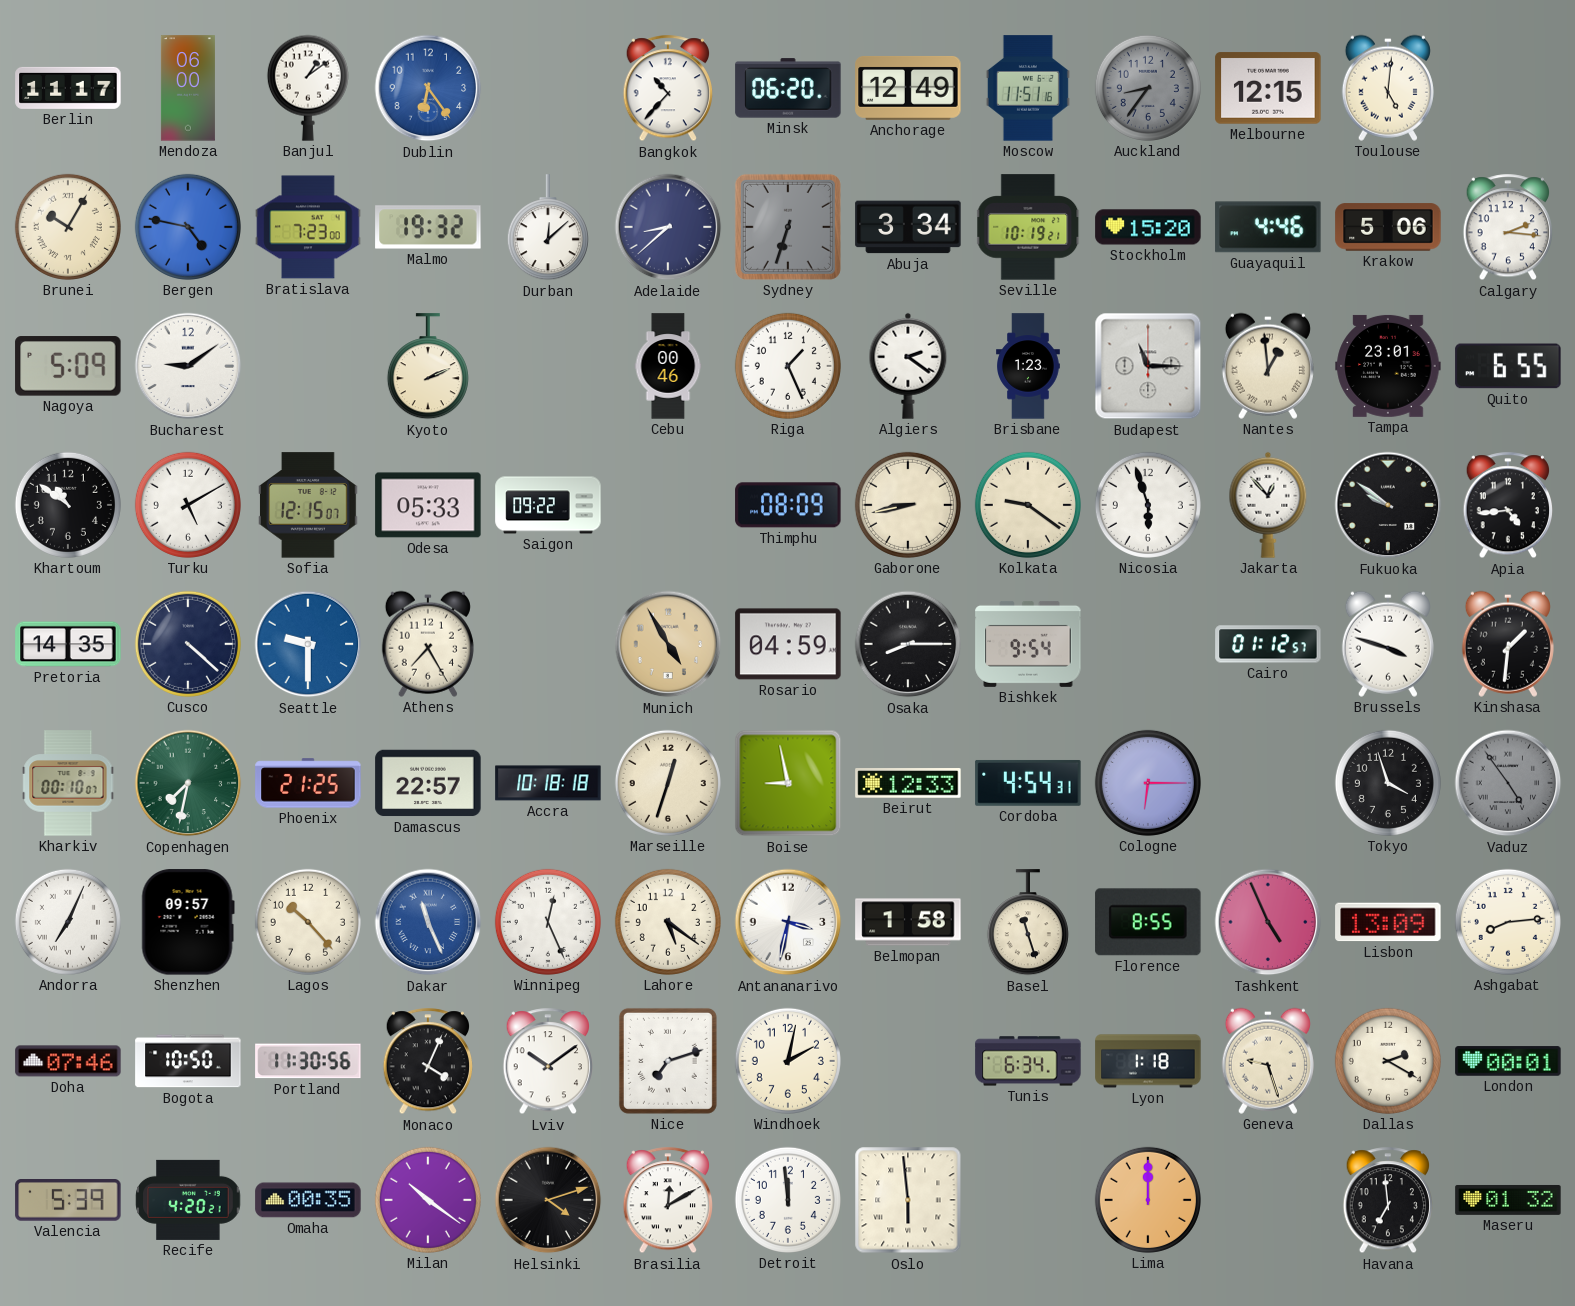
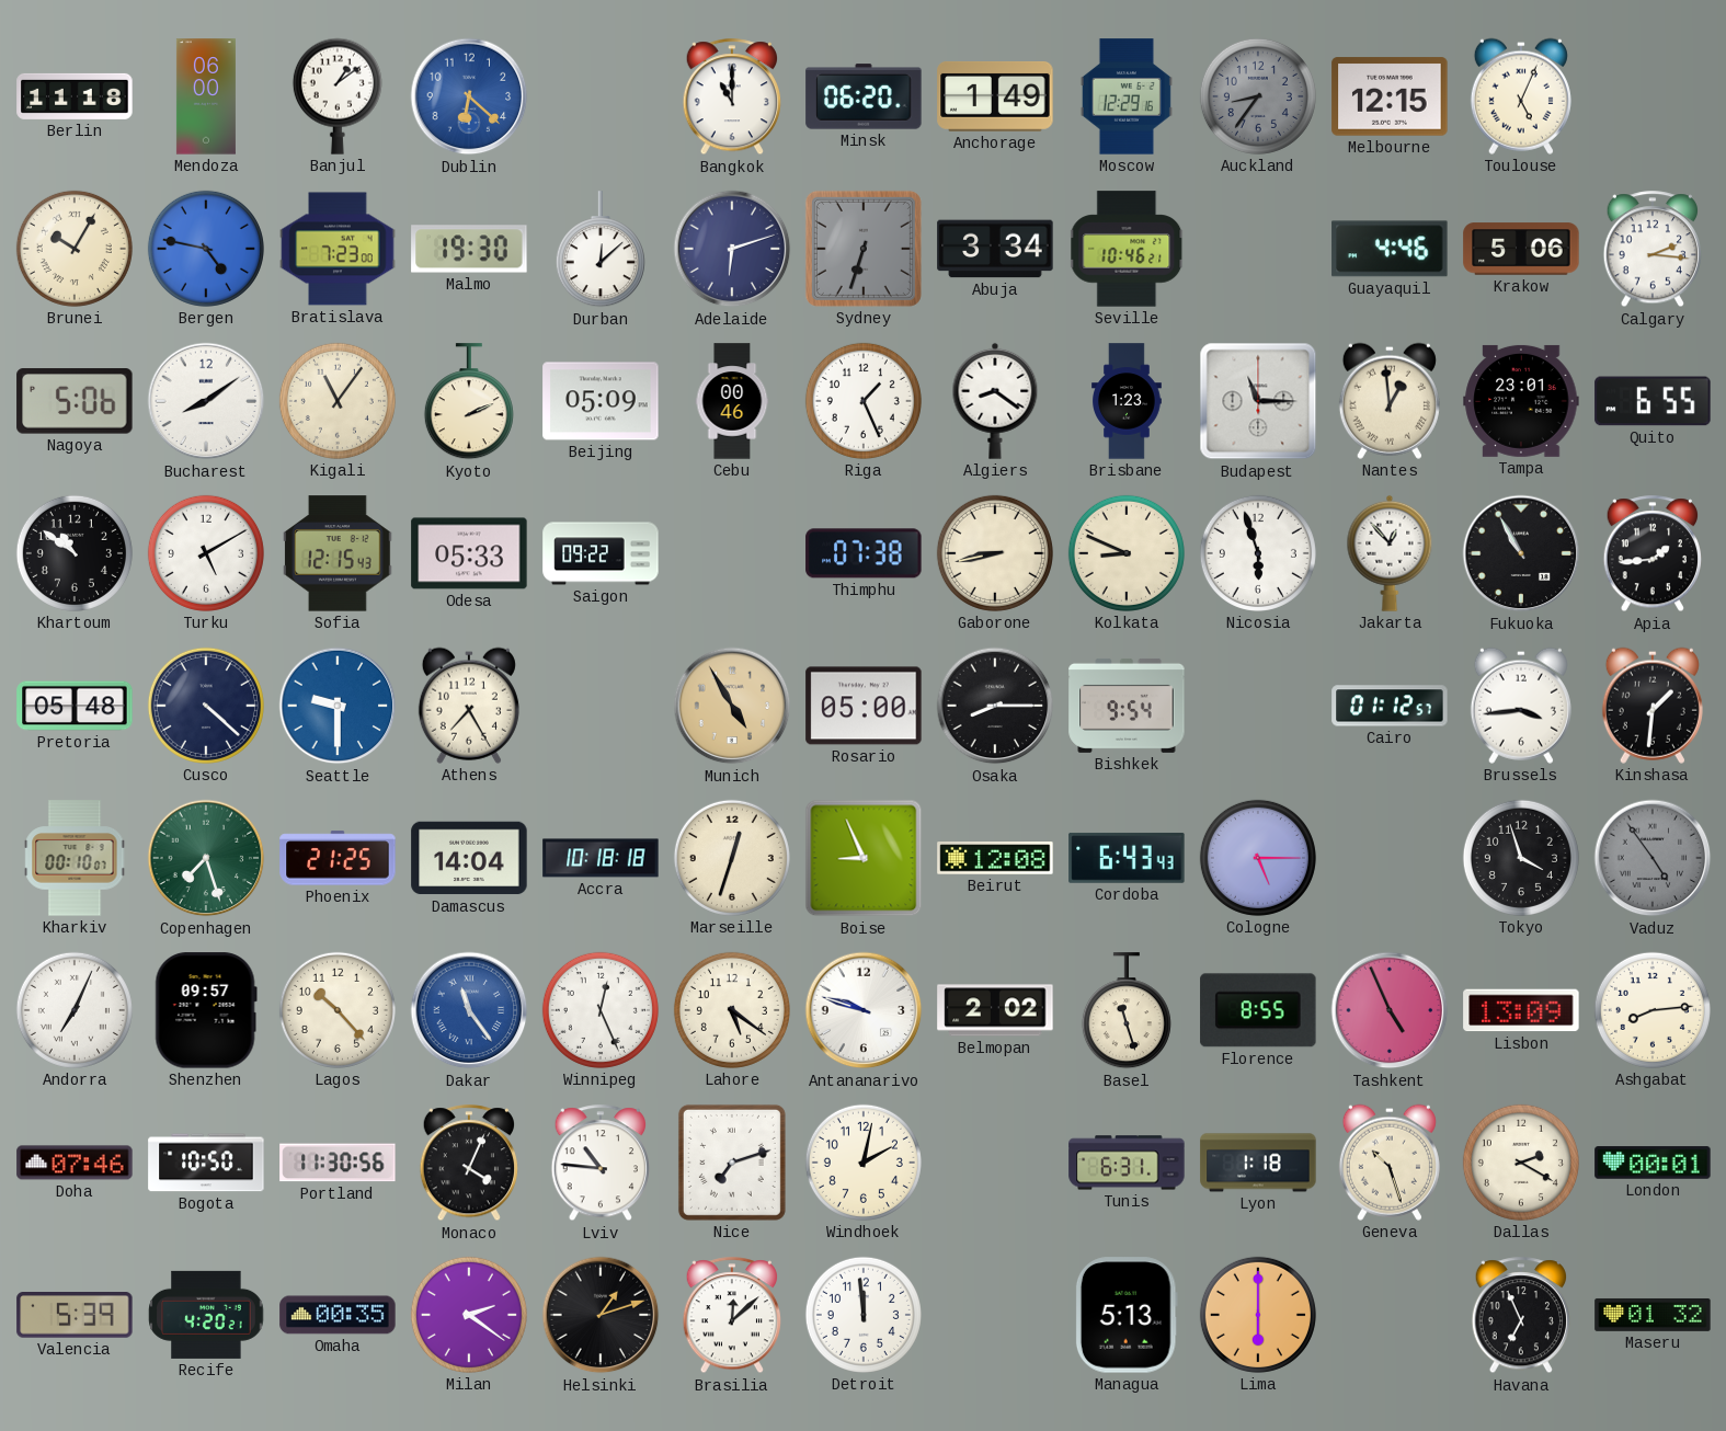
Berlin: 11:17 -> 11:18
Dublin: 6:24 -> 6:22
Bangkok: 10:37 -> 11:00
Anchorage: 12:49 -> 1:49
Moscow: 11:51 -> 12:29
Toulouse: 5:01 -> 5:04
Malmo: 19:32 -> 19:30
Adelaide: 8:38 -> 6:12
Seville: 10:19 -> 10:46
Stockholm: 15:20 -> none
Nagoya: 5:09 -> 5:06
Bucharest: 9:09 -> 8:09
Kigali: none -> 11:06
Beijing: none -> 05:09
Algiers: 2:21 -> 8:21
Sofia: 12:15:07 -> 12:15:43
Thimphu: 08:09 -> 07:38
Kolkata: 9:21 -> 8:49
Fukuoka: 9:51 -> 10:55
Apia: 4:44 -> 1:44
Pretoria: 14:35 -> 05:48
Rosario: 04:59 -> 05:00
Brussels: 3:48 -> 3:44
Copenhagen: 7:32 -> 7:27
Damascus: 22:57 -> 14:04
Boise: 8:58 -> 8:56
Beirut: 12:33 -> 12:08
Cordoba: 4:54 -> 6:43
Cologne: 6:15 -> 5:15
Dakar: 11:26 -> 11:24
Antananarivo: 3:32 -> 9:48
Belmopan: 1:58 -> 2:02
Lviv: 10:09 -> 10:46
Tunis: 6:34 -> 6:31
Geneva: 9:27 -> 10:27
Milan: 10:21 -> 2:21
Helsinki: 4:12 -> 1:12
Brasilia: 12:10 -> 12:08
Oslo: 5:59 -> none
Managua: none -> 5:13
Lima: 12:00 -> 6:00
Havana: 6:59 -> 6:56
